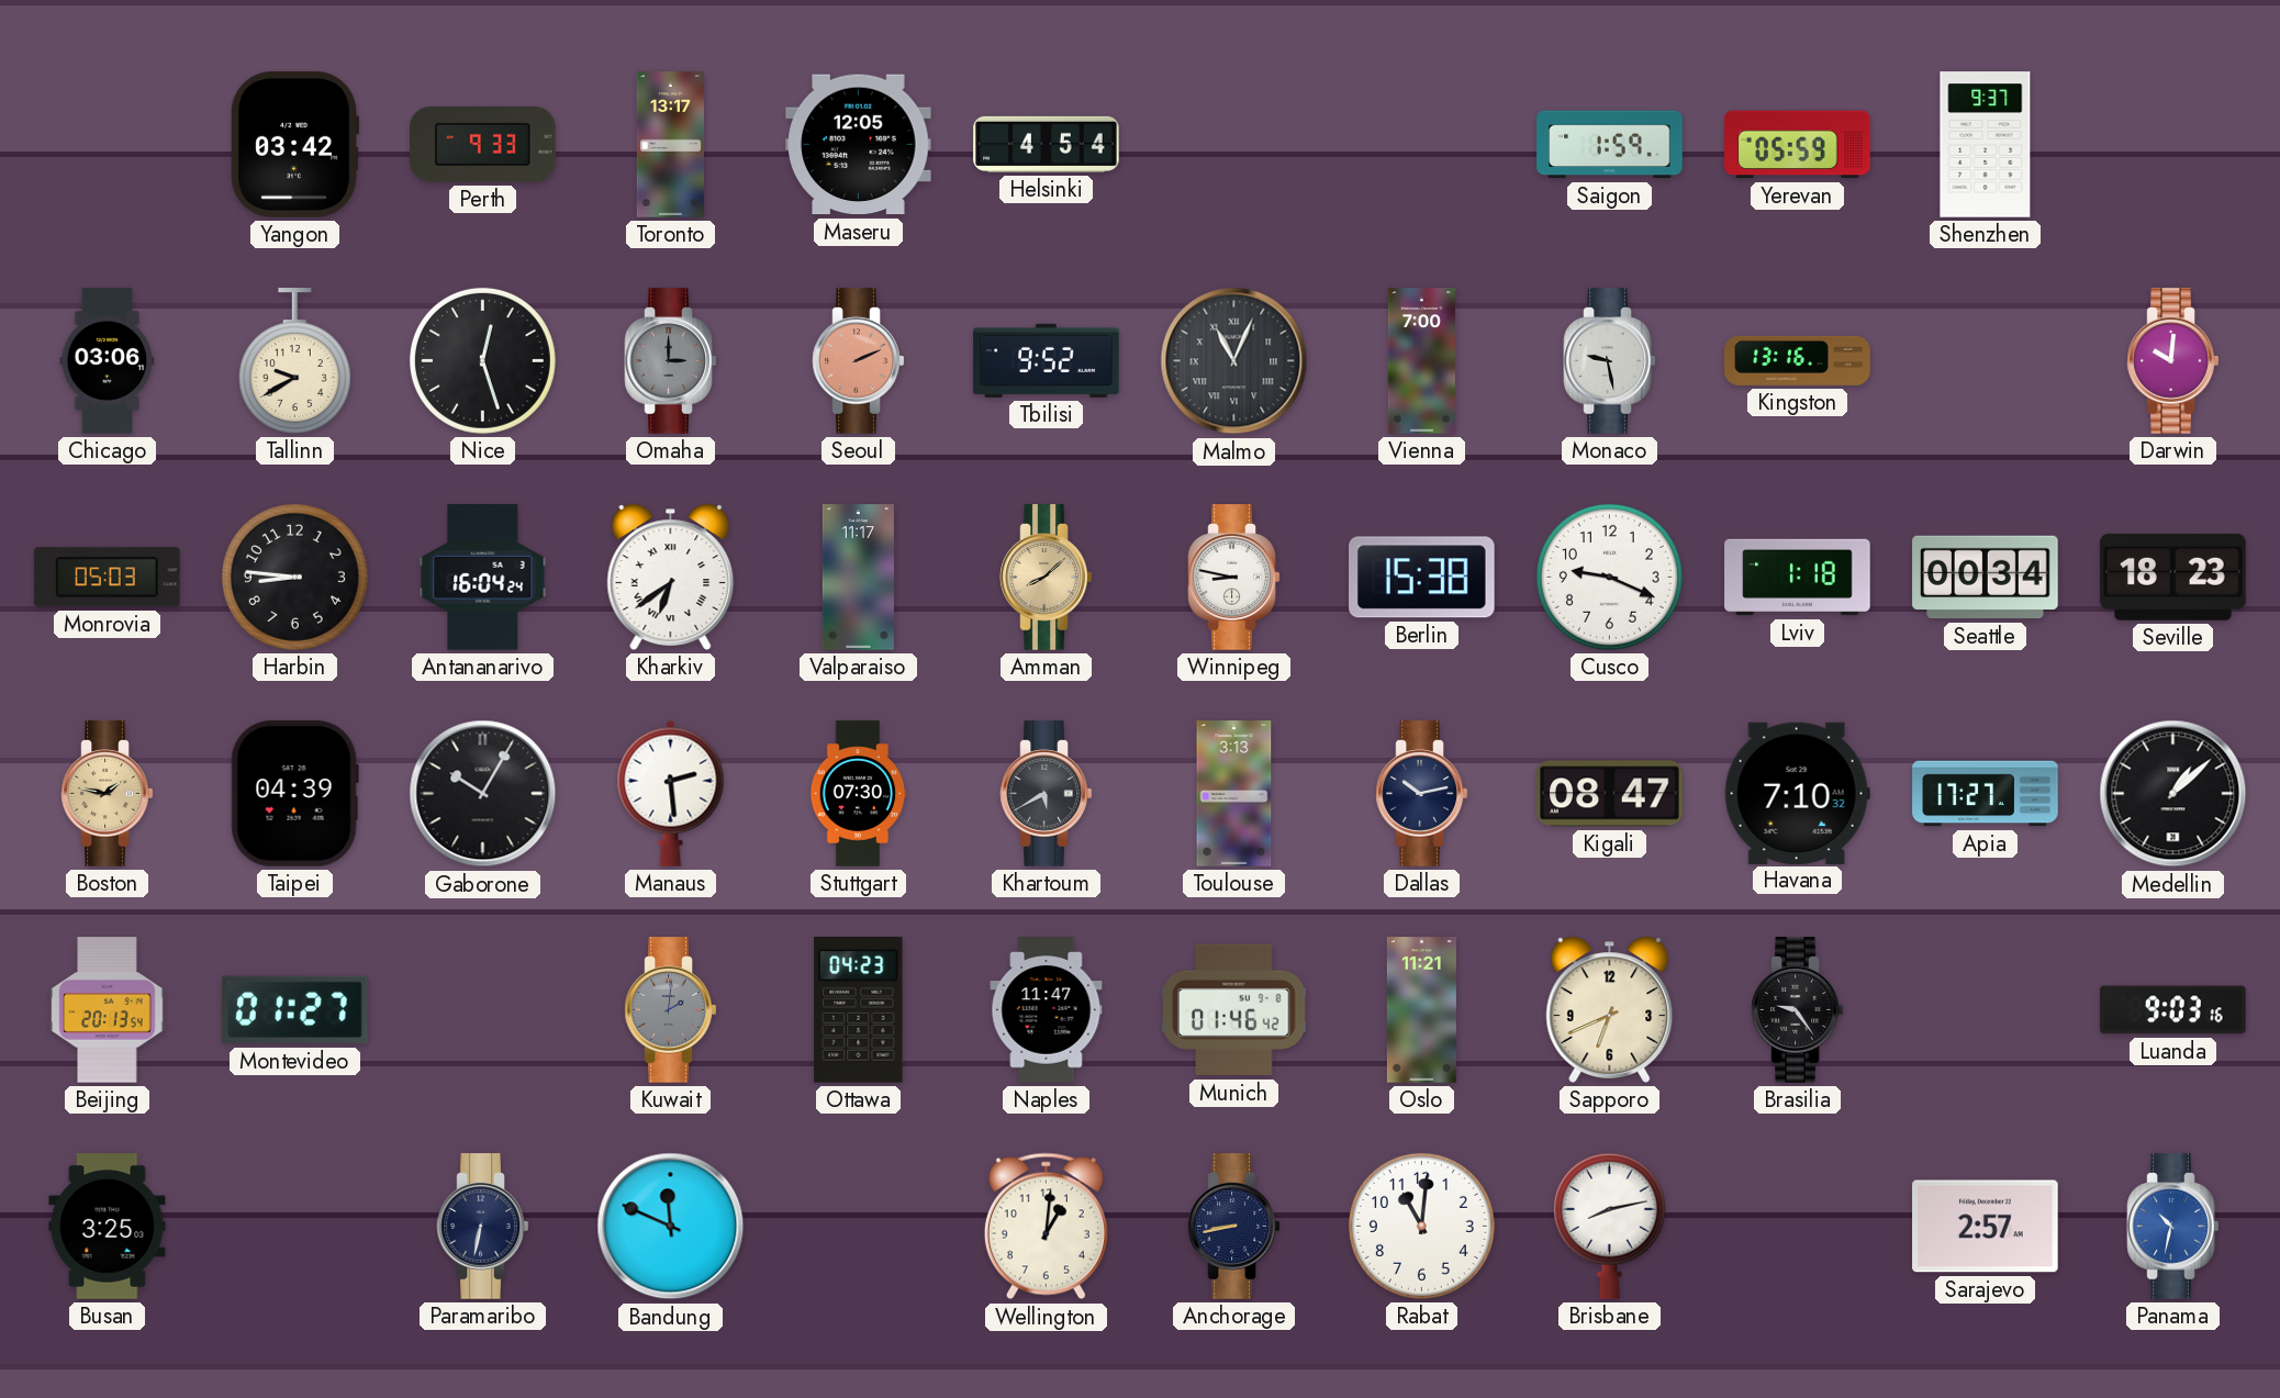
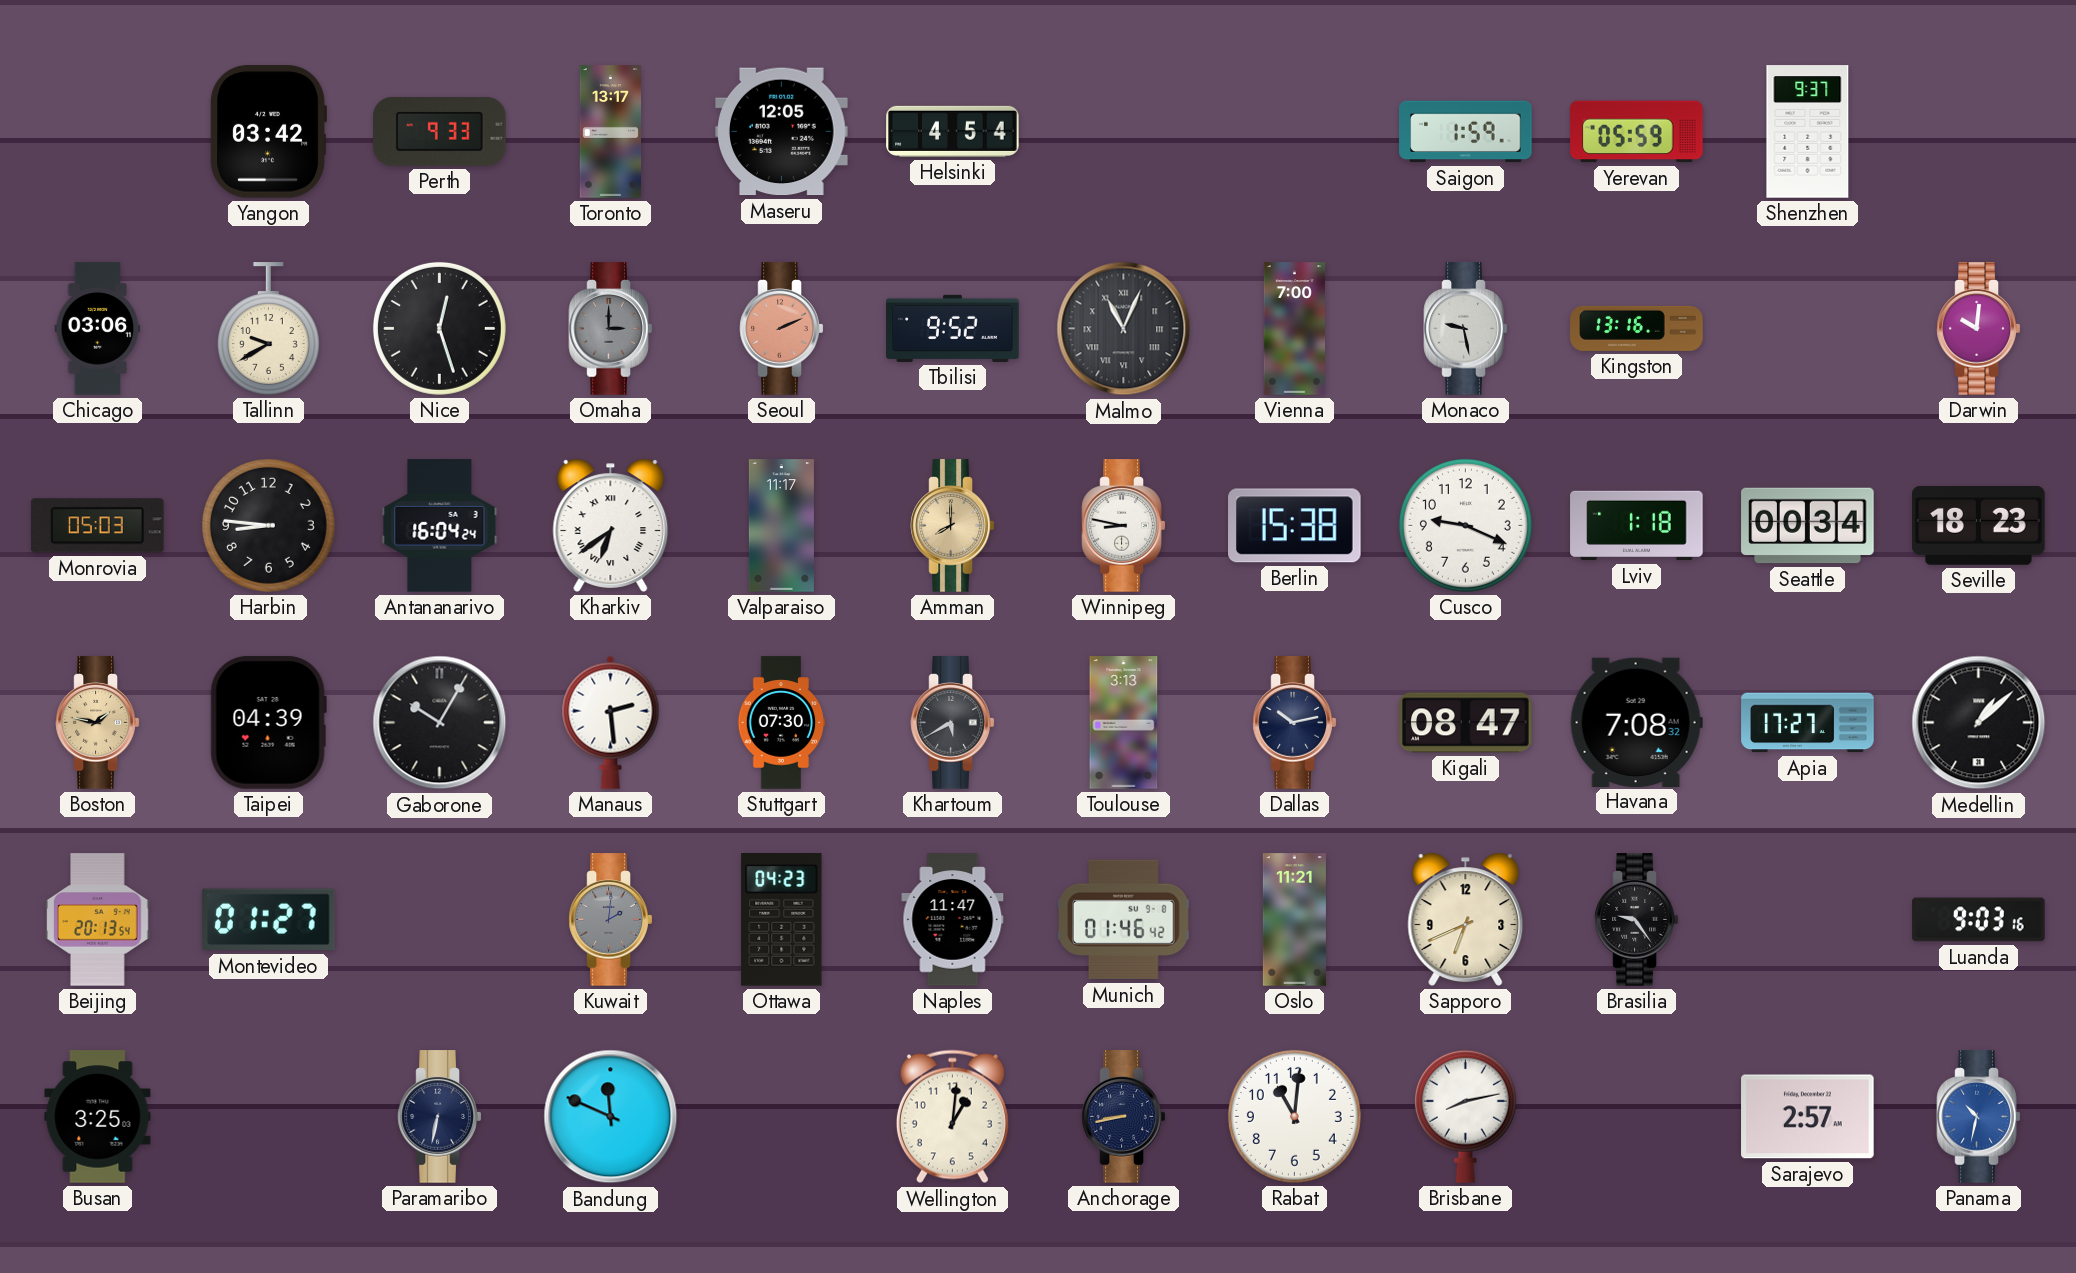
Amman: 8:08 -> 8:00
Havana: 7:10 -> 7:08
